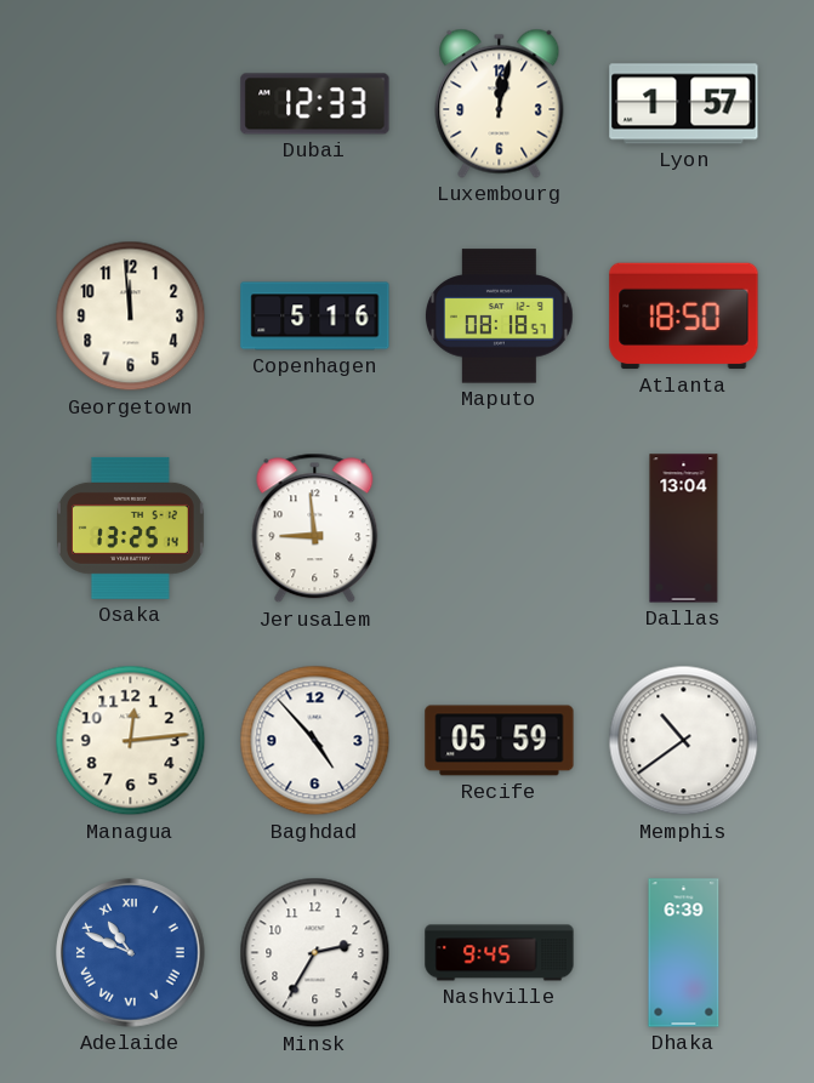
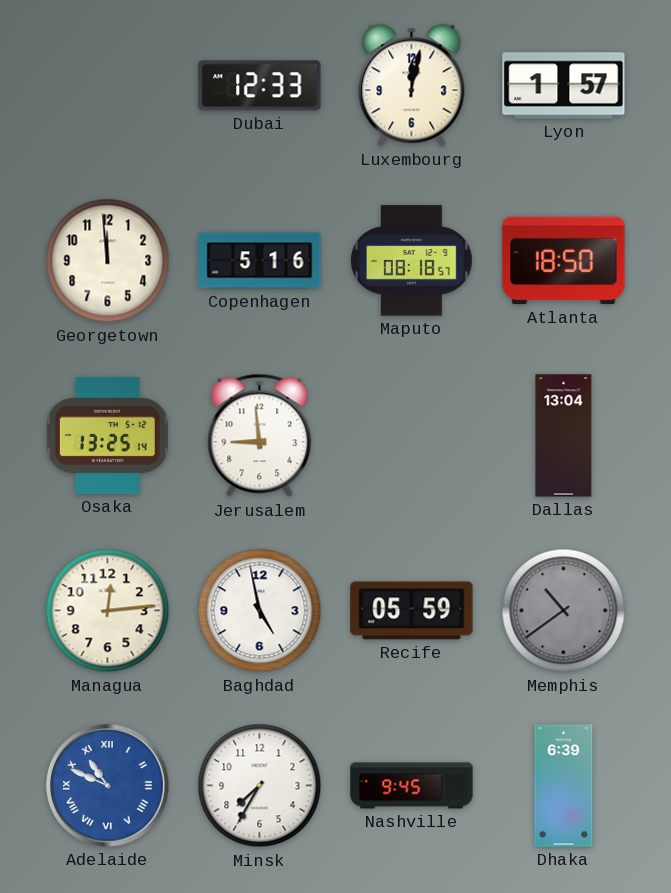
Baghdad: 4:53 -> 4:58
Memphis dial: white -> grey
Minsk: 2:35 -> 7:35
